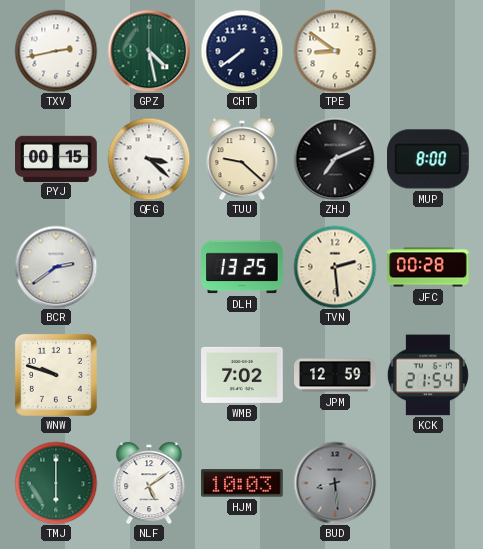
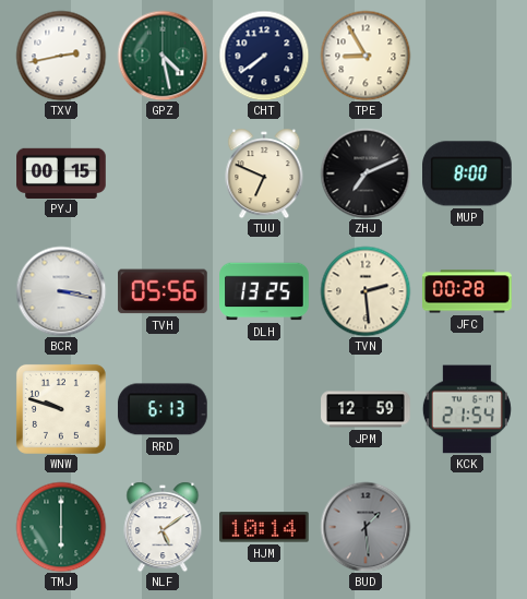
TPE: 8:51 -> 8:55
QFG: 3:22 -> none
TUU: 9:22 -> 6:49
BCR: 2:39 -> 3:17
TVH: none -> 05:56
RRD: none -> 6:13
WMB: 7:02 -> none
HJM: 10:03 -> 10:14
BUD: 8:29 -> 1:29
